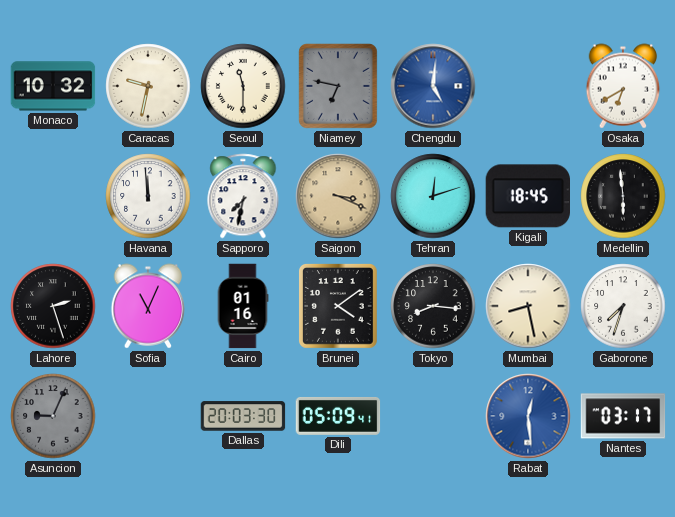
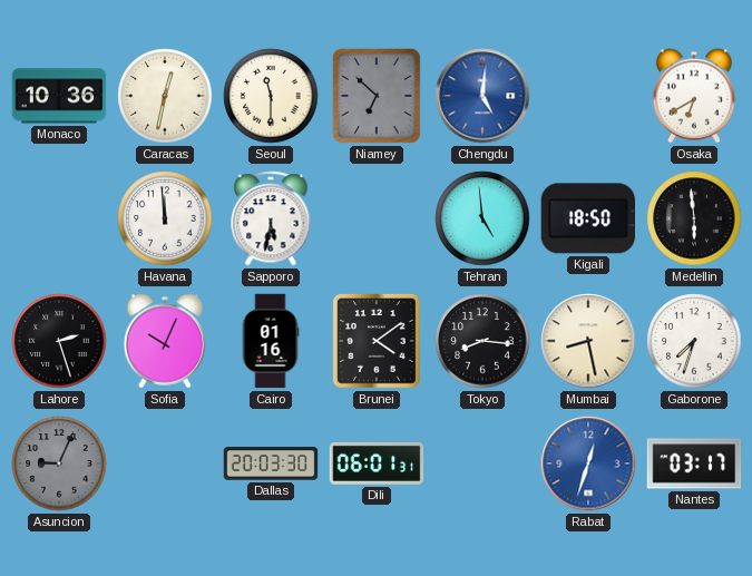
Monaco: 10:32 -> 10:36
Caracas: 9:32 -> 12:32
Niamey: 6:47 -> 6:52
Sapporo: 7:32 -> 5:32
Saigon: 3:19 -> none
Tehran: 12:12 -> 4:59
Kigali: 18:45 -> 18:50
Sofia: 11:04 -> 10:04
Dili: 05:09 -> 06:01
Rabat: 12:29 -> 12:33
